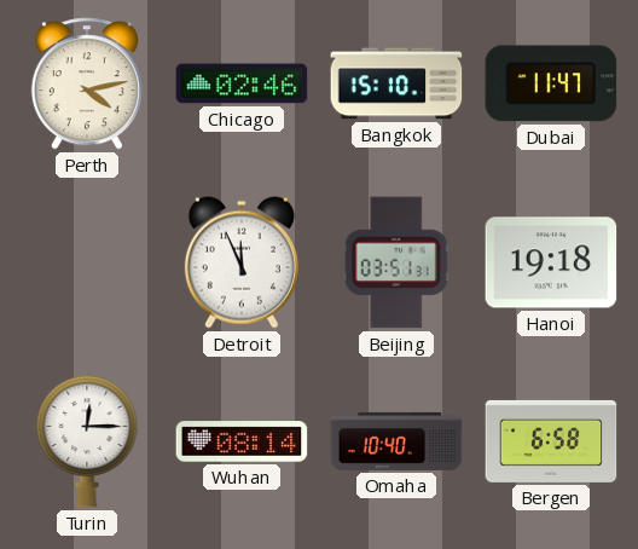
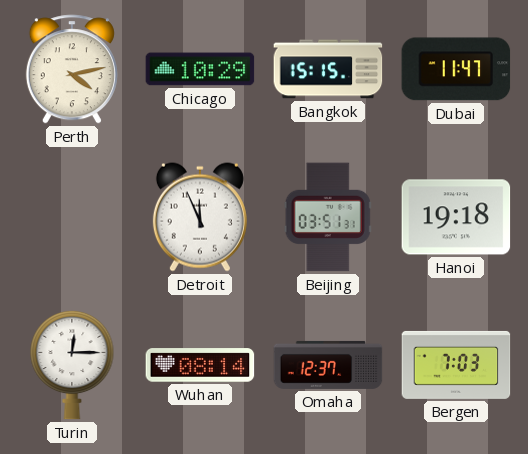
Chicago: 02:46 -> 10:29
Bangkok: 15:10 -> 15:15
Omaha: 10:40 -> 12:37
Bergen: 6:58 -> 7:03
